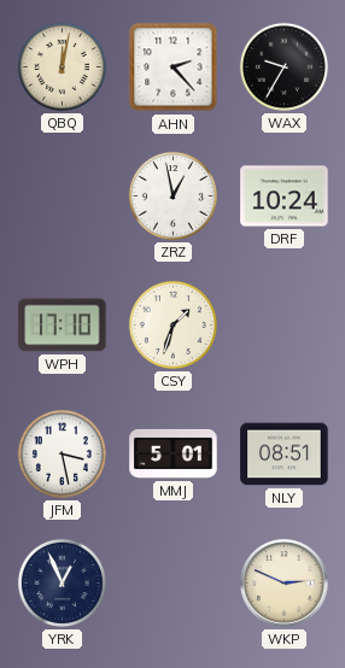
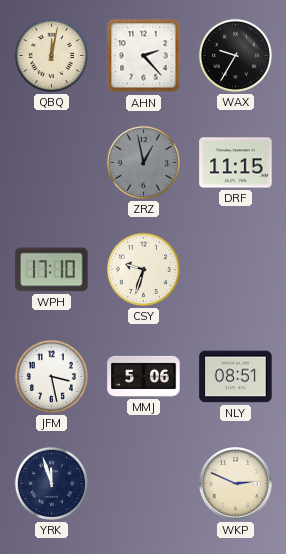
ZRZ dial: white -> grey
DRF: 10:24 -> 11:15
CSY: 1:33 -> 9:33
MMJ: 5:01 -> 5:06
YRK: 12:56 -> 11:57
